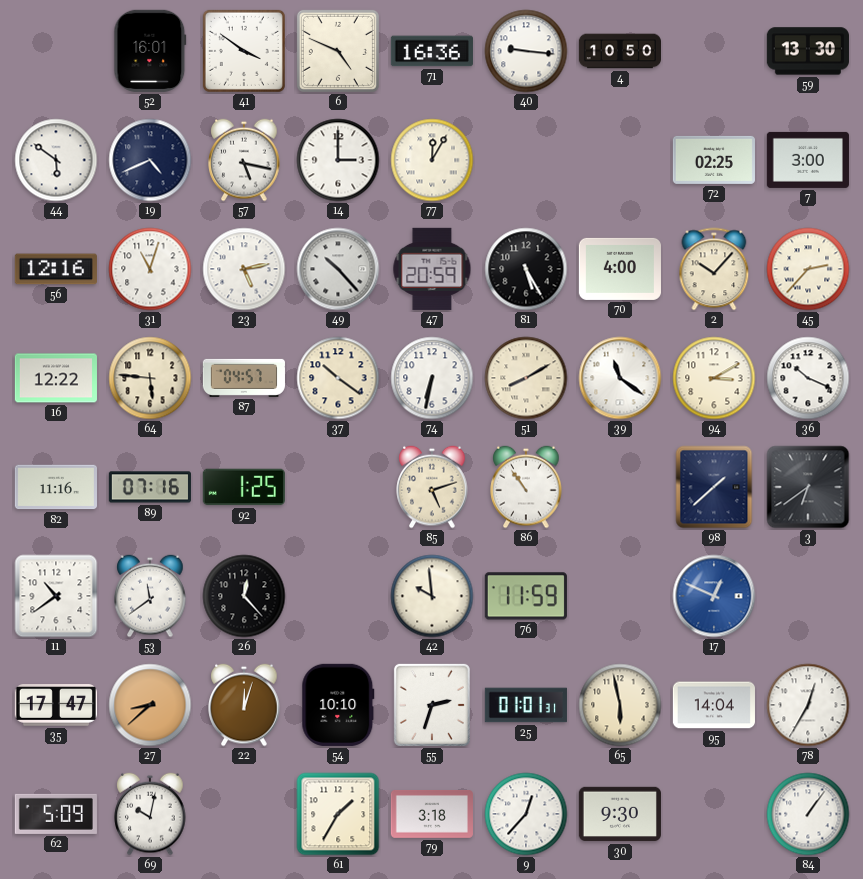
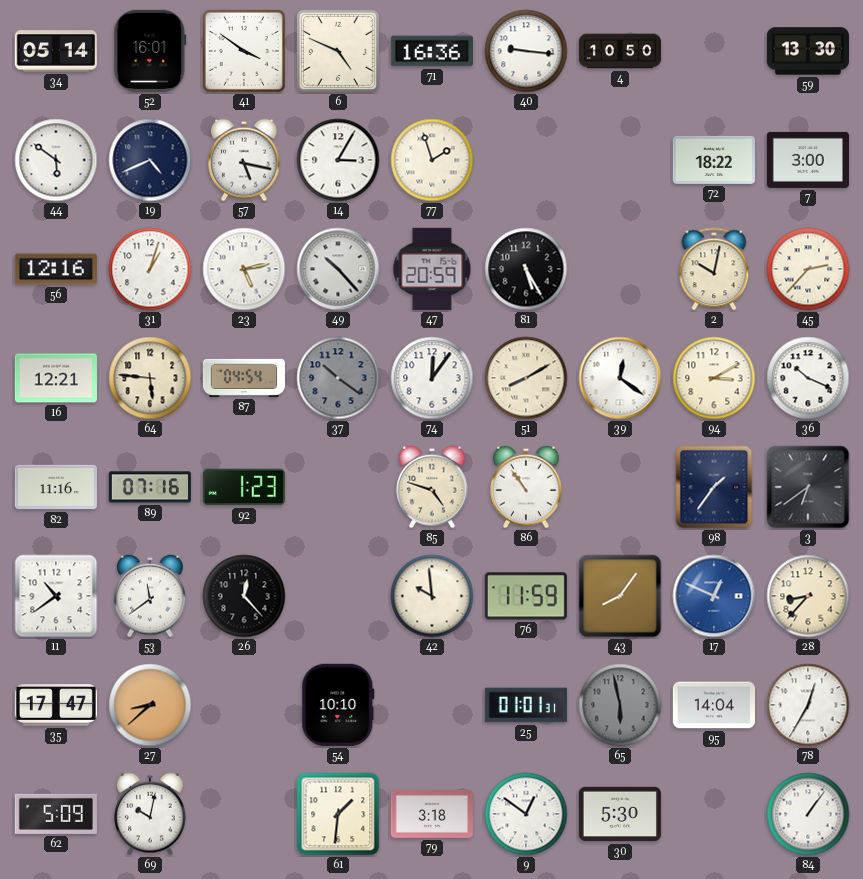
34: none -> 05:14
14: 3:00 -> 3:05
77: 12:05 -> 1:57
72: 02:25 -> 18:22
31: 11:03 -> 1:03
70: 4:00 -> none
2: 10:07 -> 10:02
16: 12:22 -> 12:21
87: 04:57 -> 04:54
37 dial: cream -> grey
74: 6:32 -> 12:06
39: 11:21 -> 12:21
92: 1:25 -> 1:23
85: 5:12 -> 4:48
98: 1:38 -> 1:36
43: none -> 8:06
28: none -> 8:37
22: 12:03 -> none
55: 2:33 -> none
65 dial: cream -> grey
61: 1:35 -> 1:31
9: 12:37 -> 12:51
30: 9:30 -> 5:30
